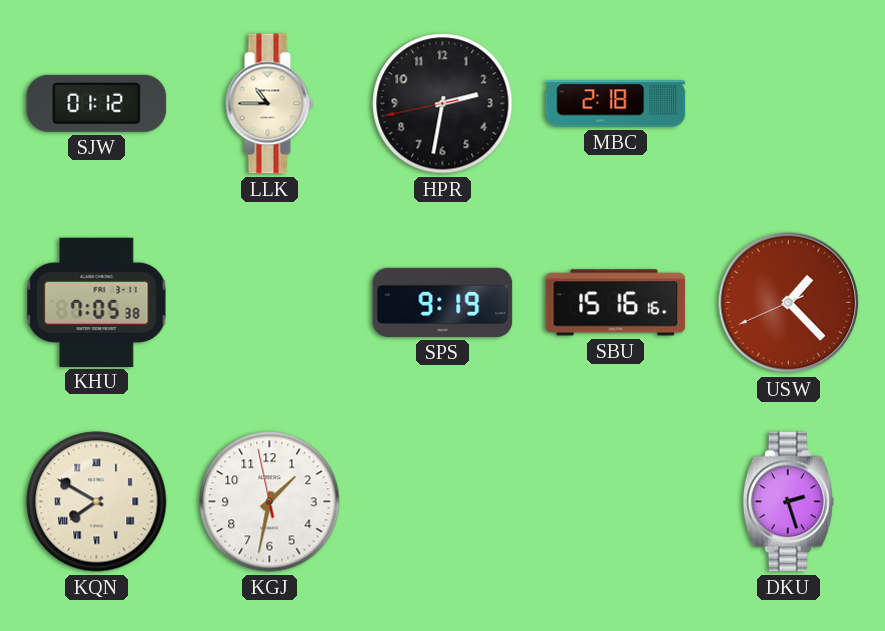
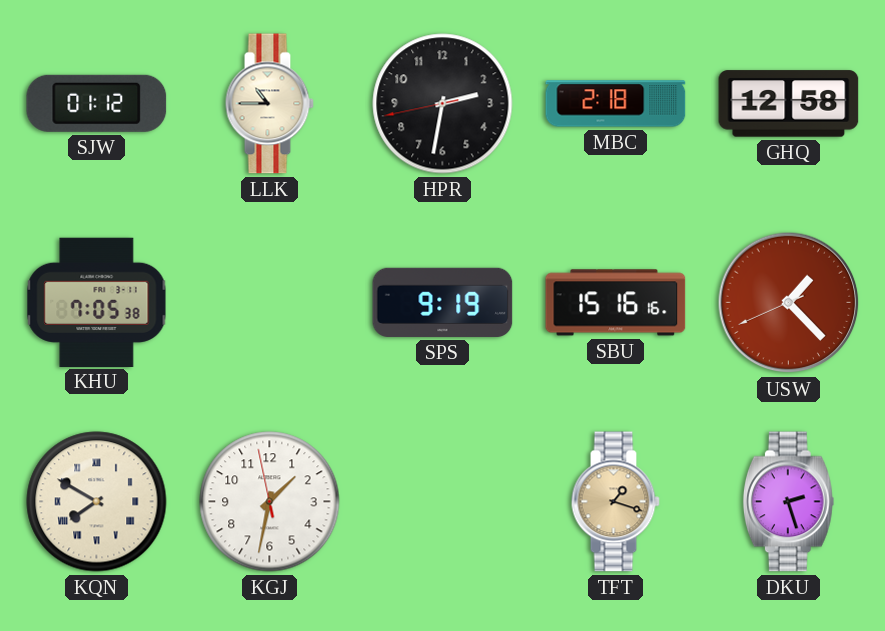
GHQ: none -> 12:58
TFT: none -> 1:18
